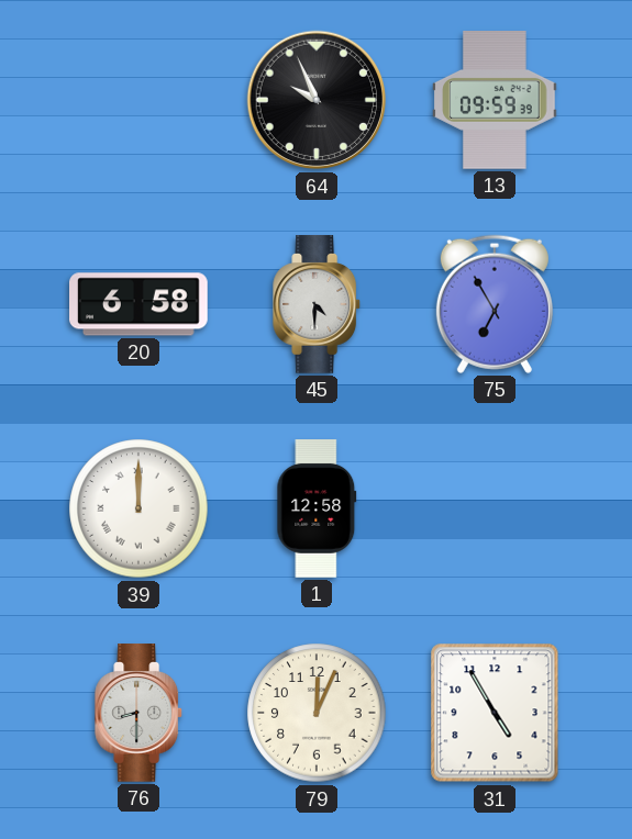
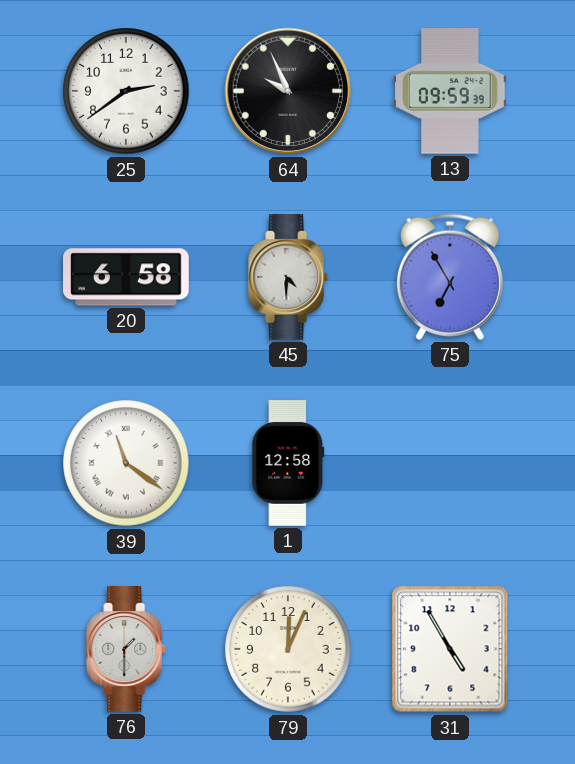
25: none -> 2:39
39: 12:00 -> 11:21
76: 8:30 -> 1:30
